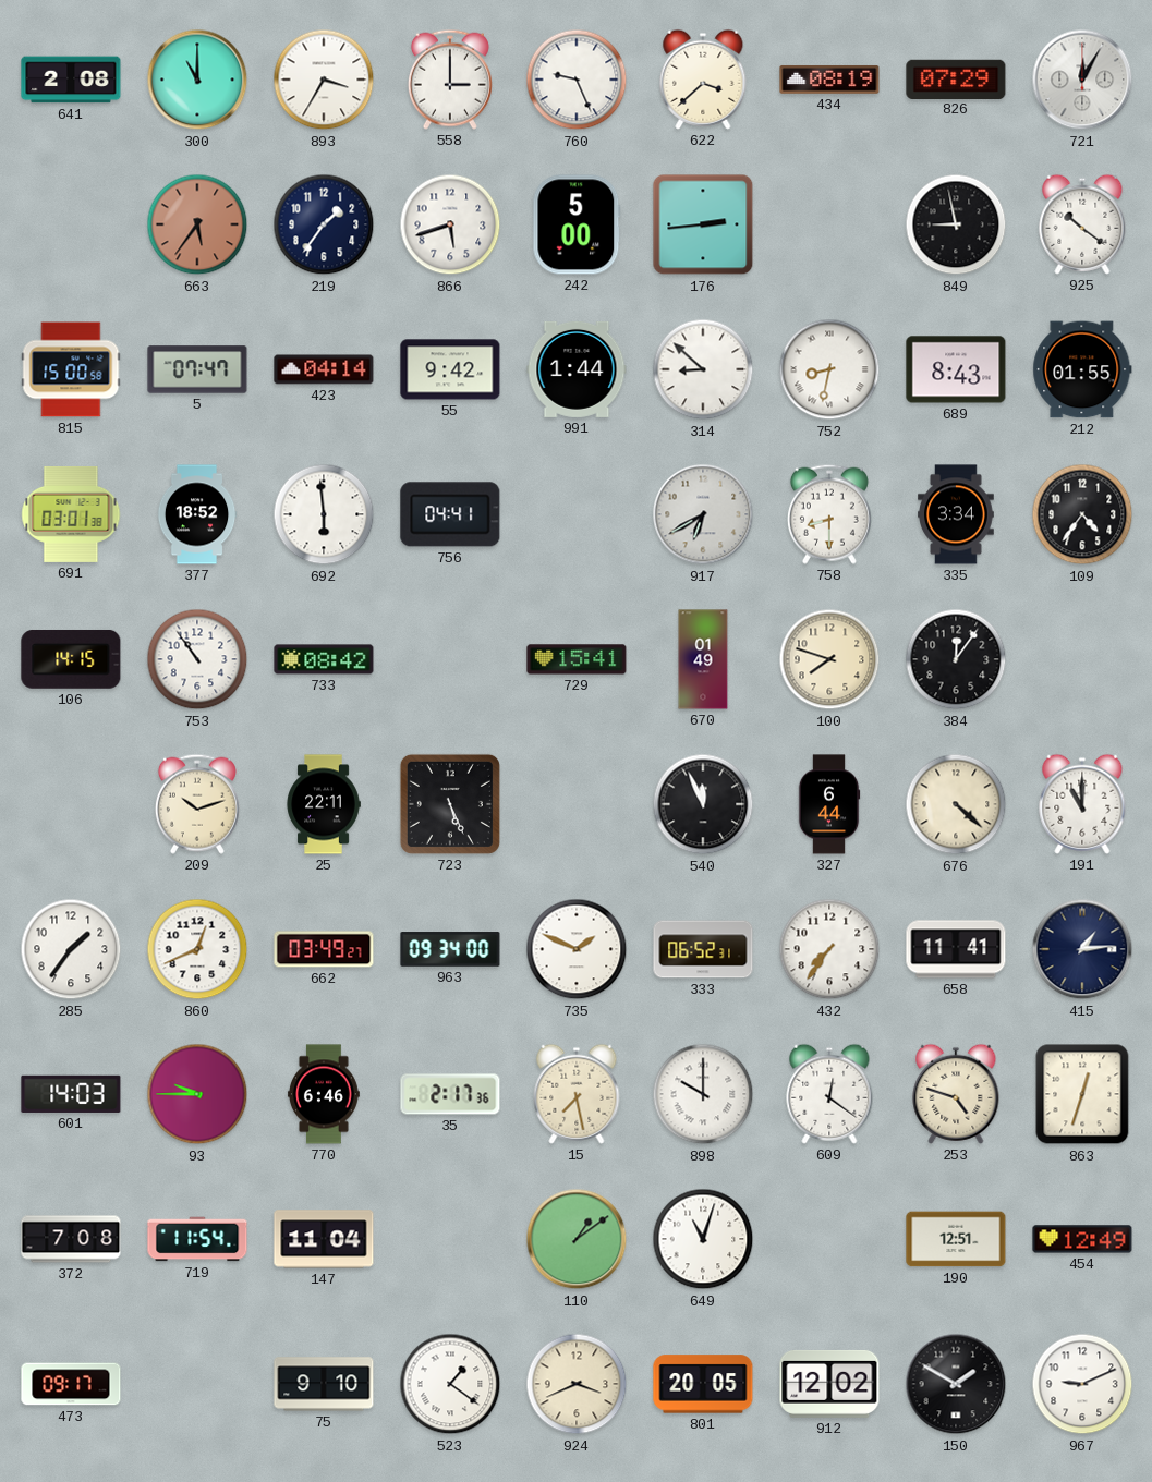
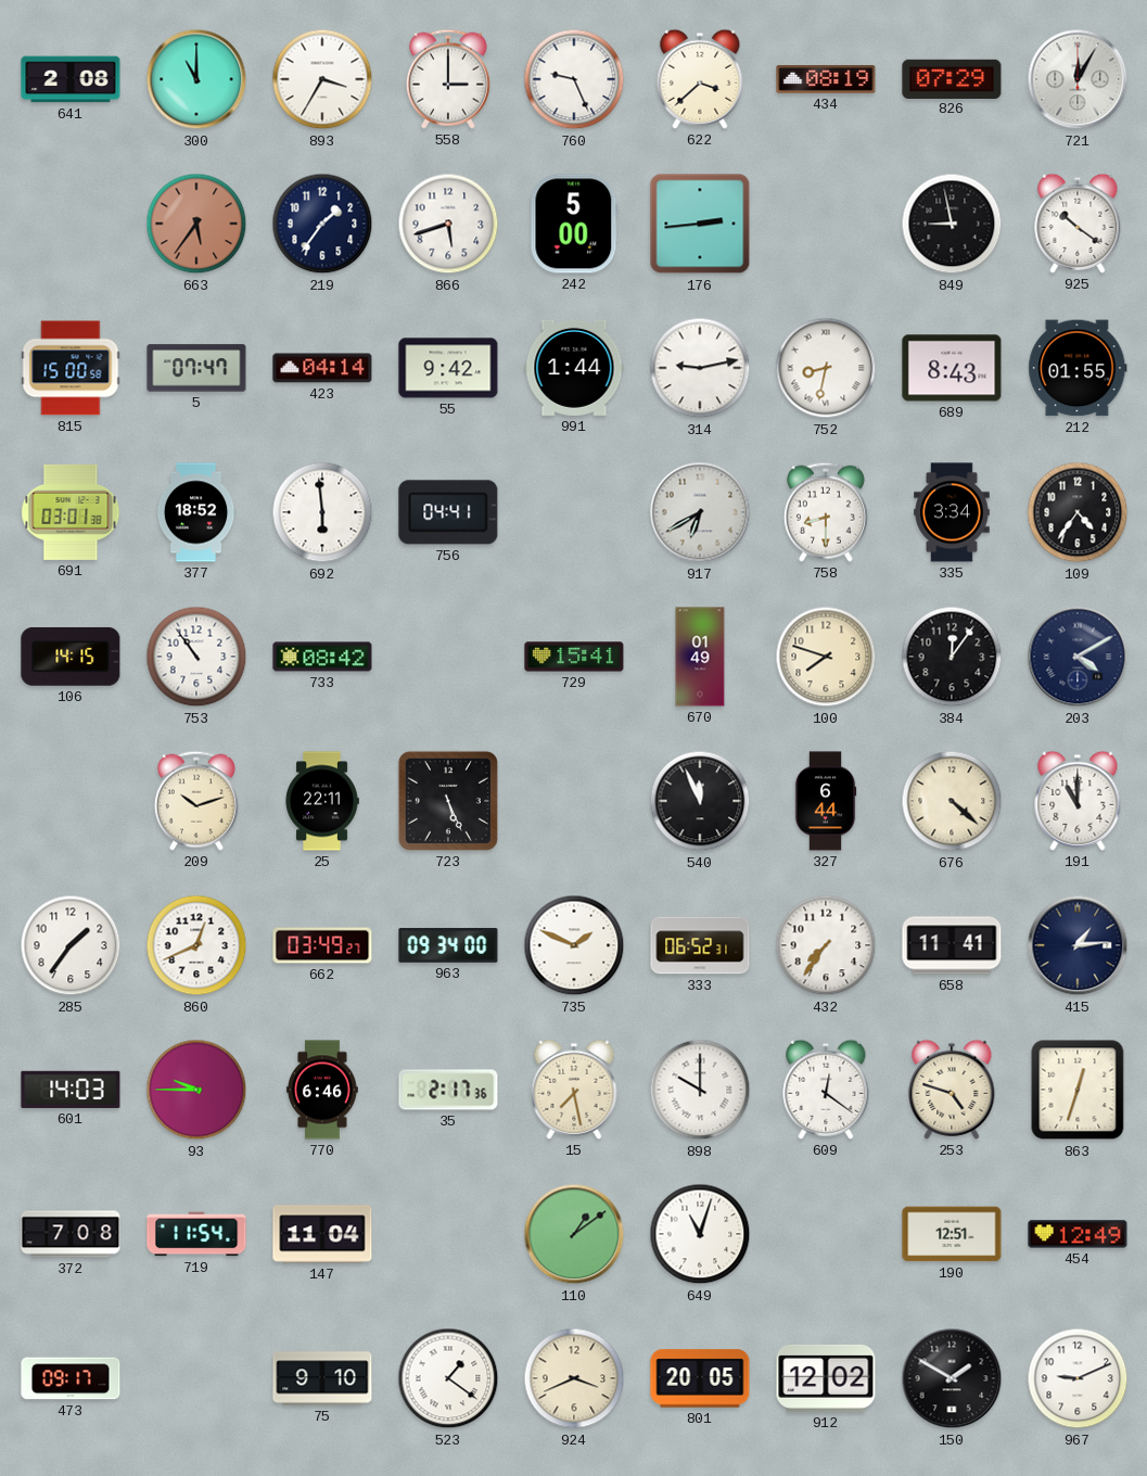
314: 8:52 -> 9:13
203: none -> 4:10
